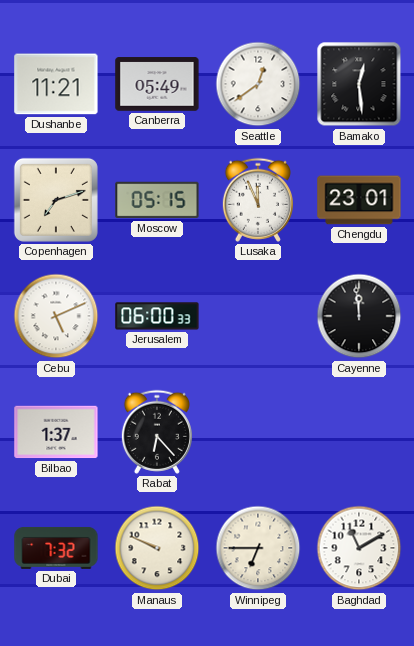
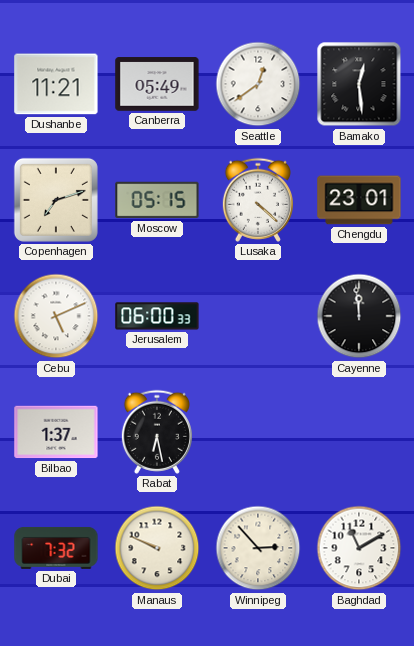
Lusaka: 11:56 -> 4:22
Rabat: 6:23 -> 6:28
Winnipeg: 6:45 -> 2:53
